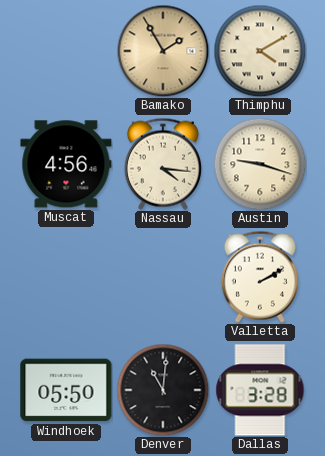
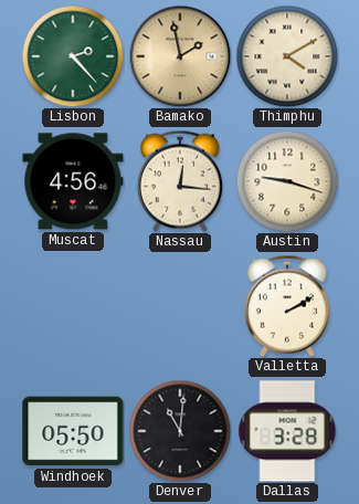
Lisbon: none -> 2:23
Bamako: 1:55 -> 1:58
Nassau: 4:16 -> 12:16
